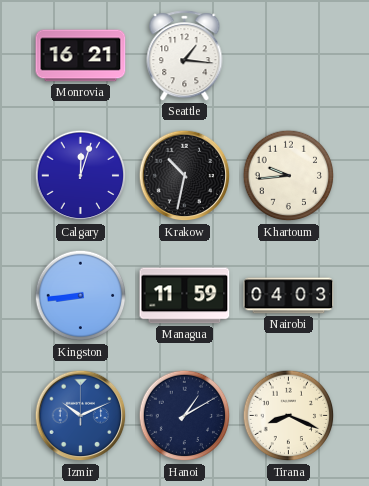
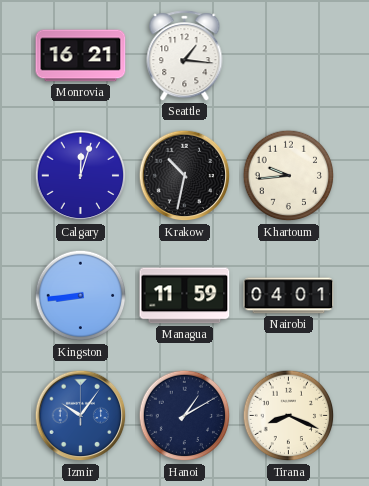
Nairobi: 04:03 -> 04:01
Izmir: 10:11 -> 10:06
